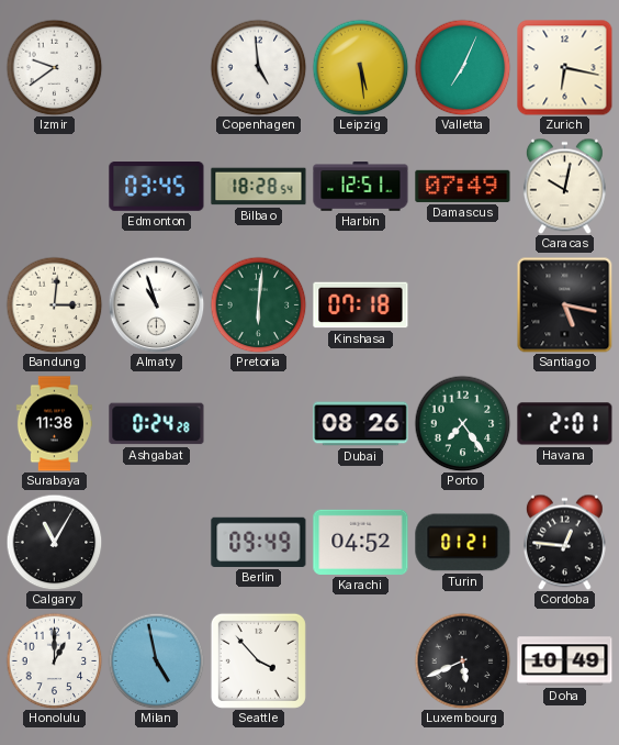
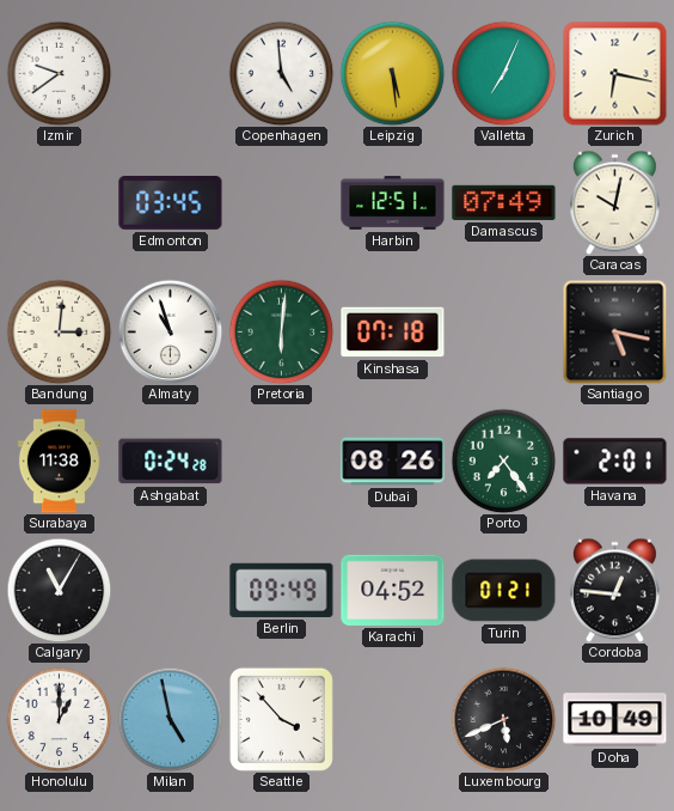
Bilbao: 18:28 -> none
